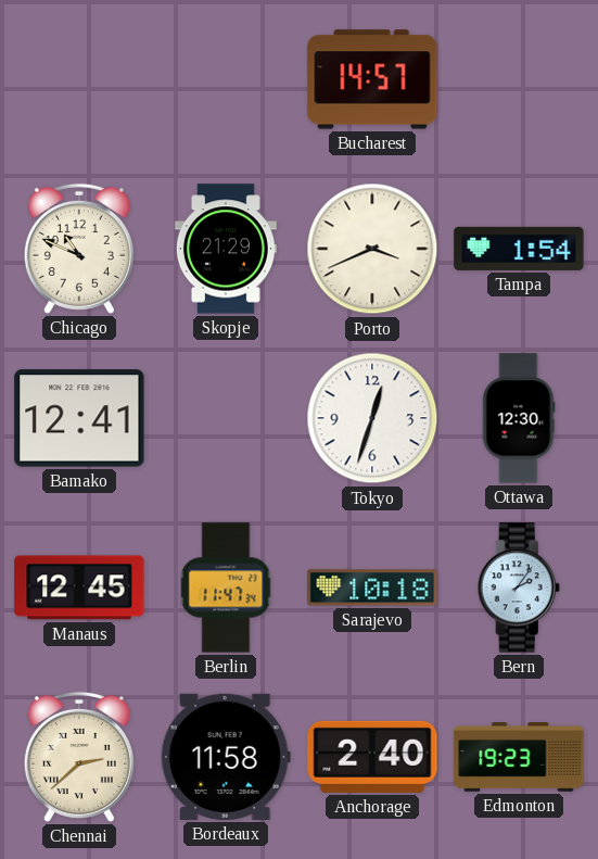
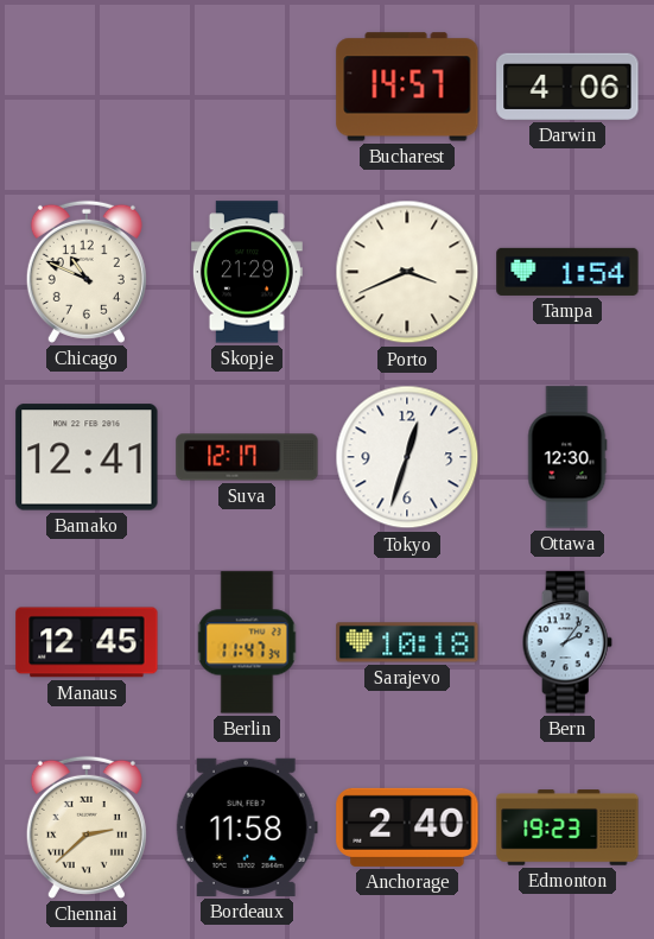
Darwin: none -> 4:06
Suva: none -> 12:17
